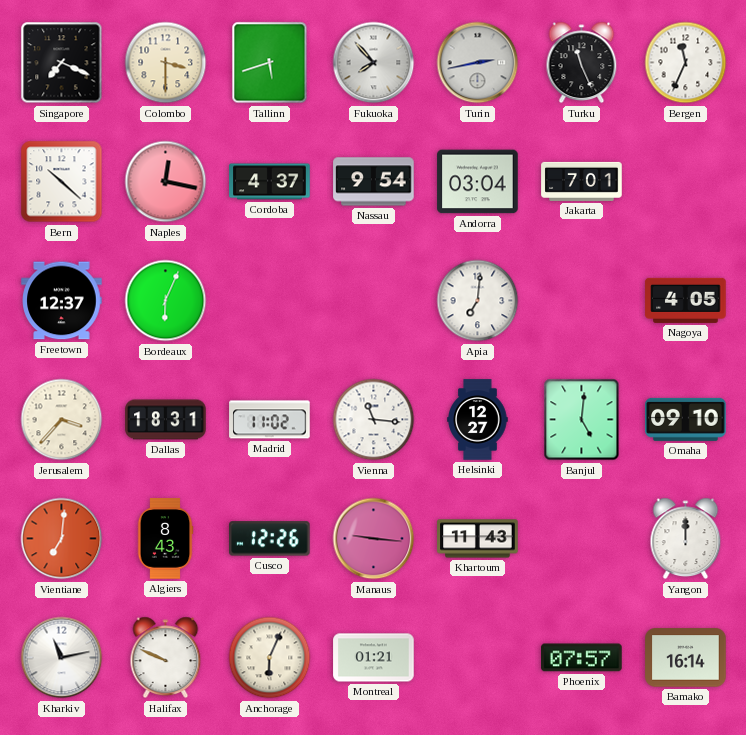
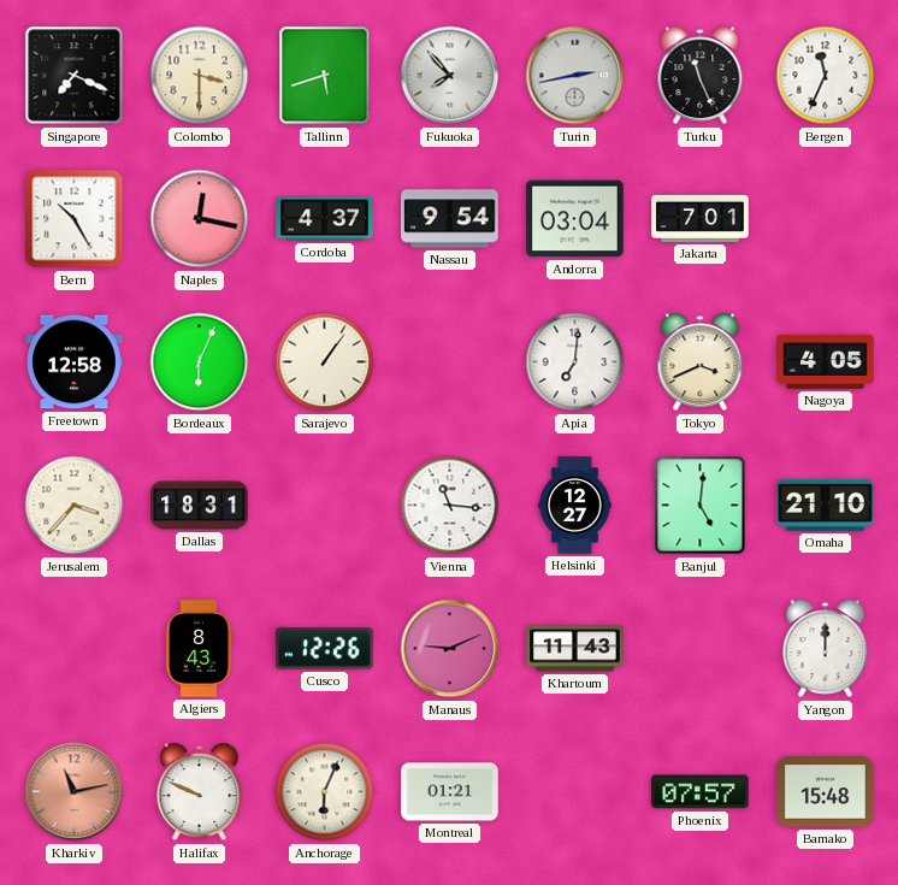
Bern: 10:22 -> 10:25
Freetown: 12:37 -> 12:58
Sarajevo: none -> 1:06
Tokyo: none -> 3:41
Madrid: 11:02 -> none
Omaha: 09:10 -> 21:10
Vientiane: 7:01 -> none
Manaus: 9:16 -> 9:11
Kharkiv dial: white -> salmon
Bamako: 16:14 -> 15:48
